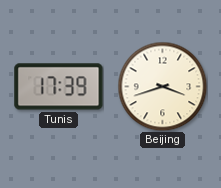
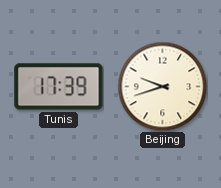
Beijing: 3:42 -> 9:42
